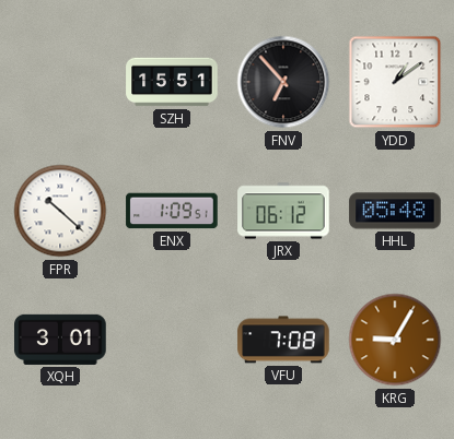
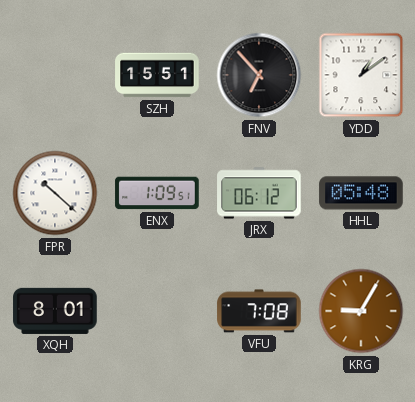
XQH: 3:01 -> 8:01
